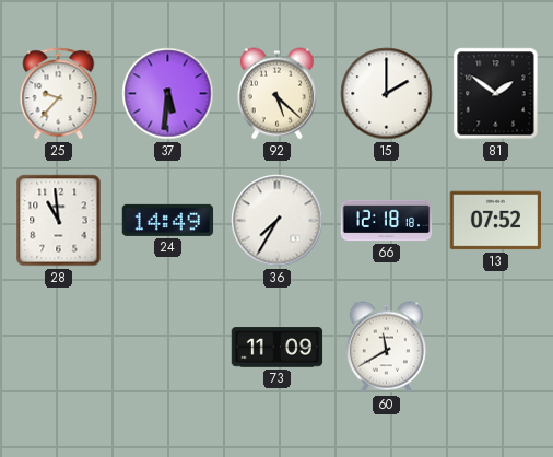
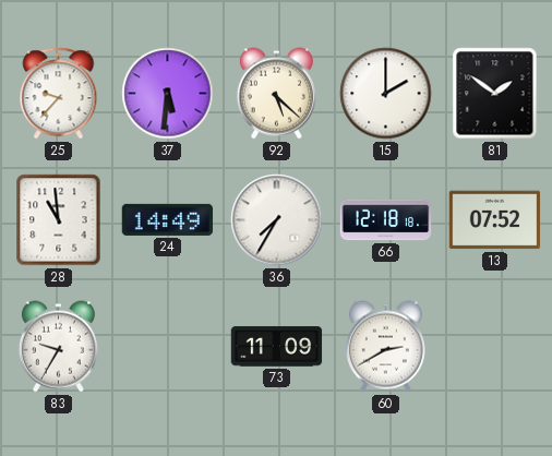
83: none -> 9:35
60: 11:40 -> 2:40
